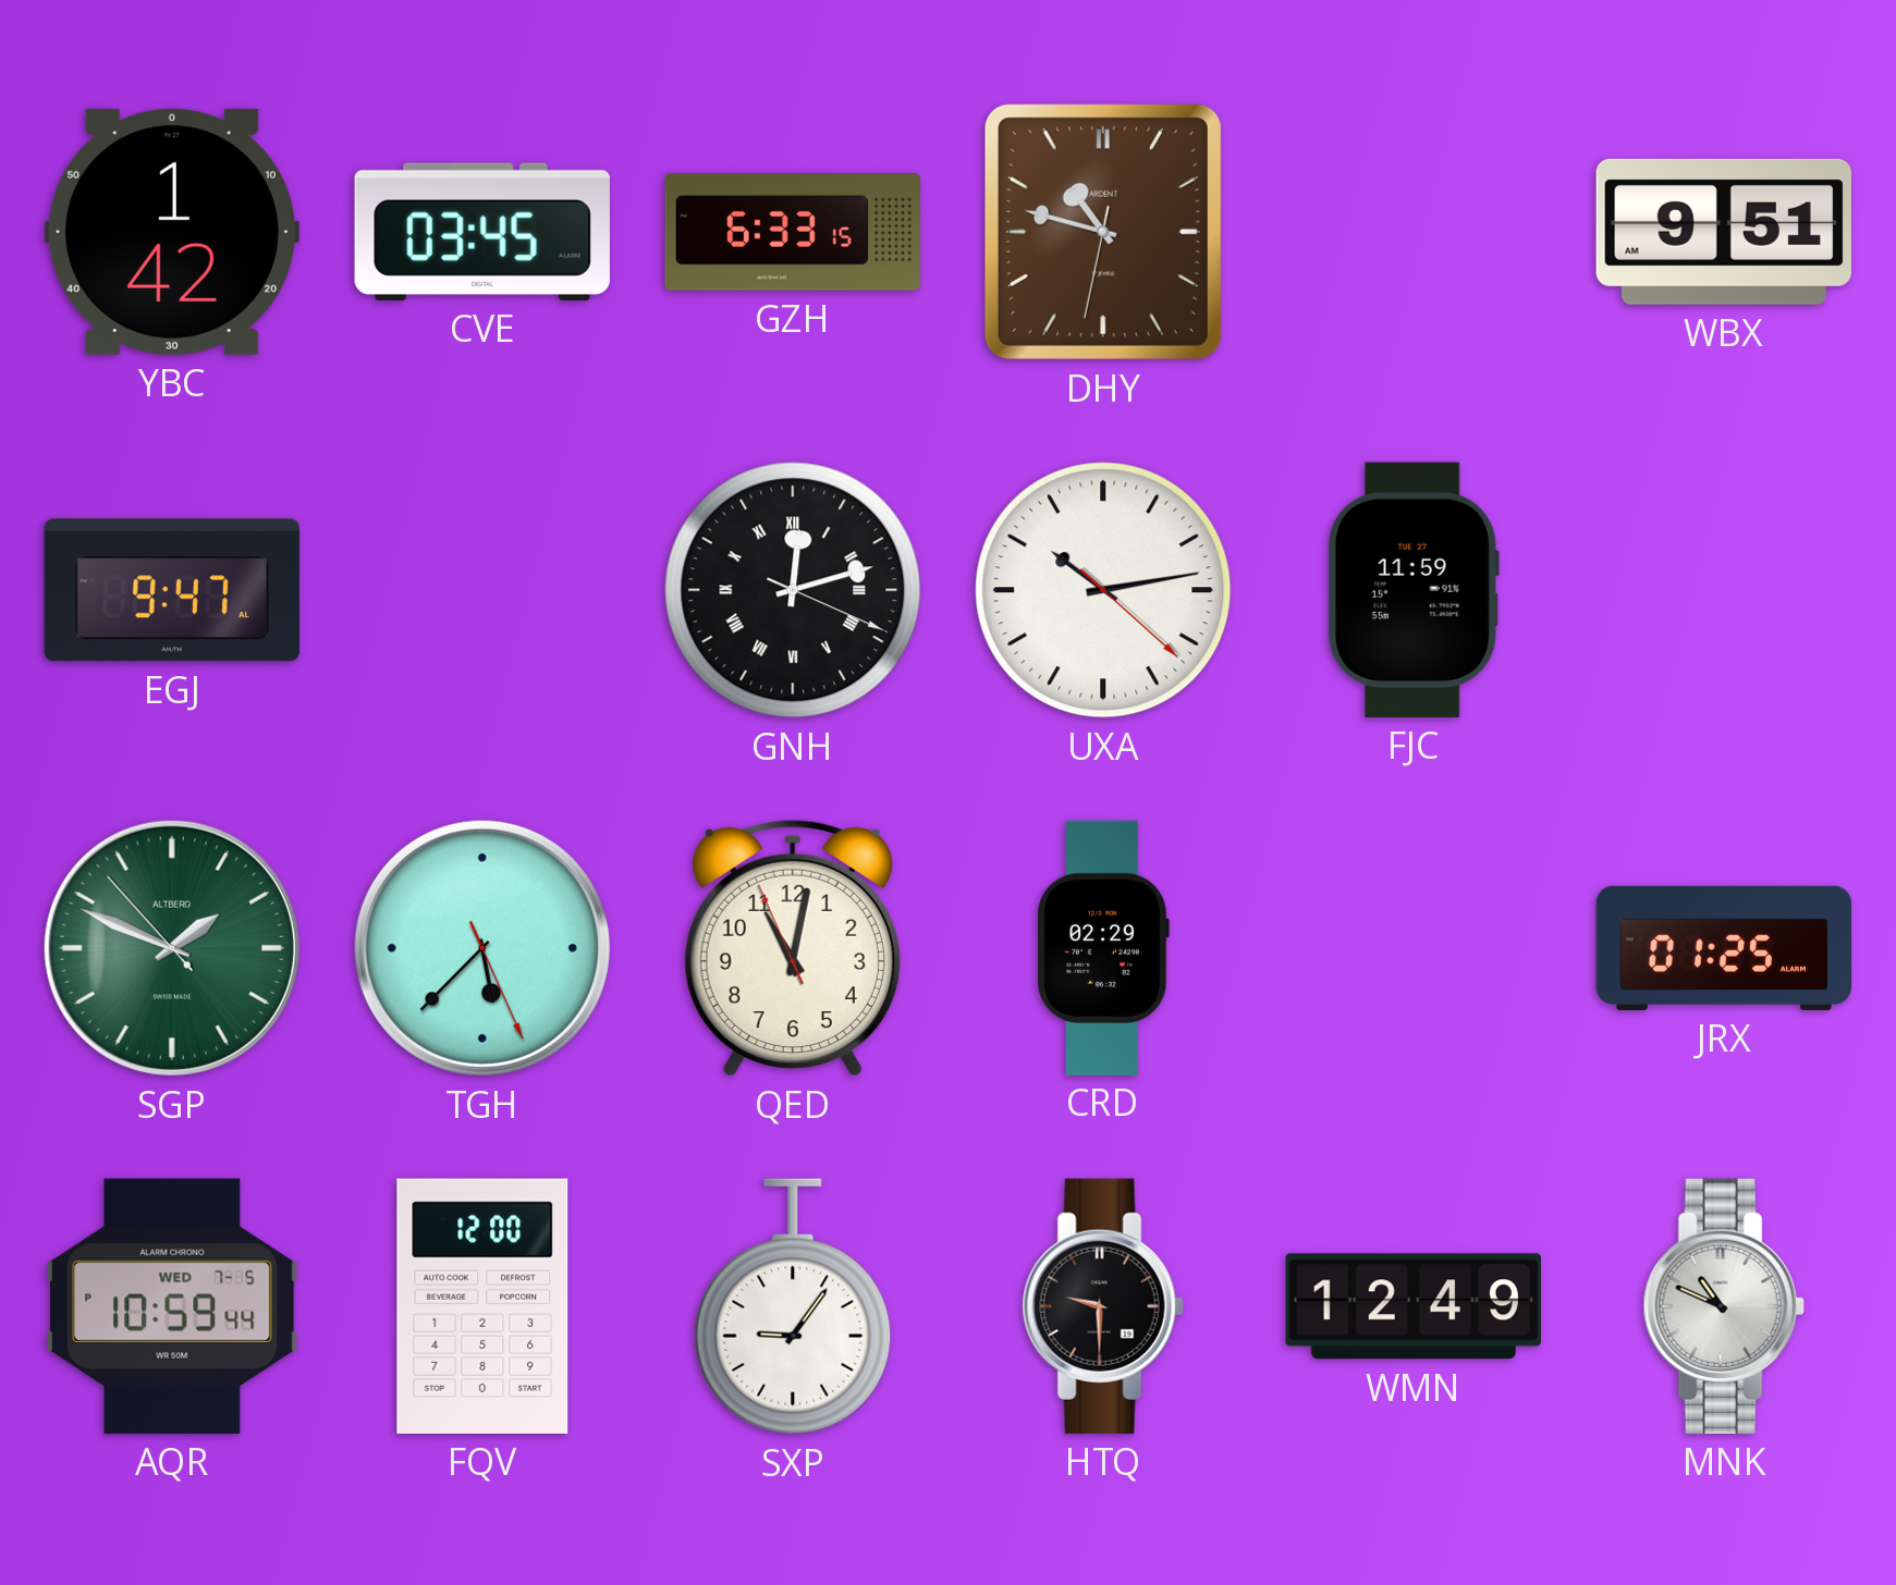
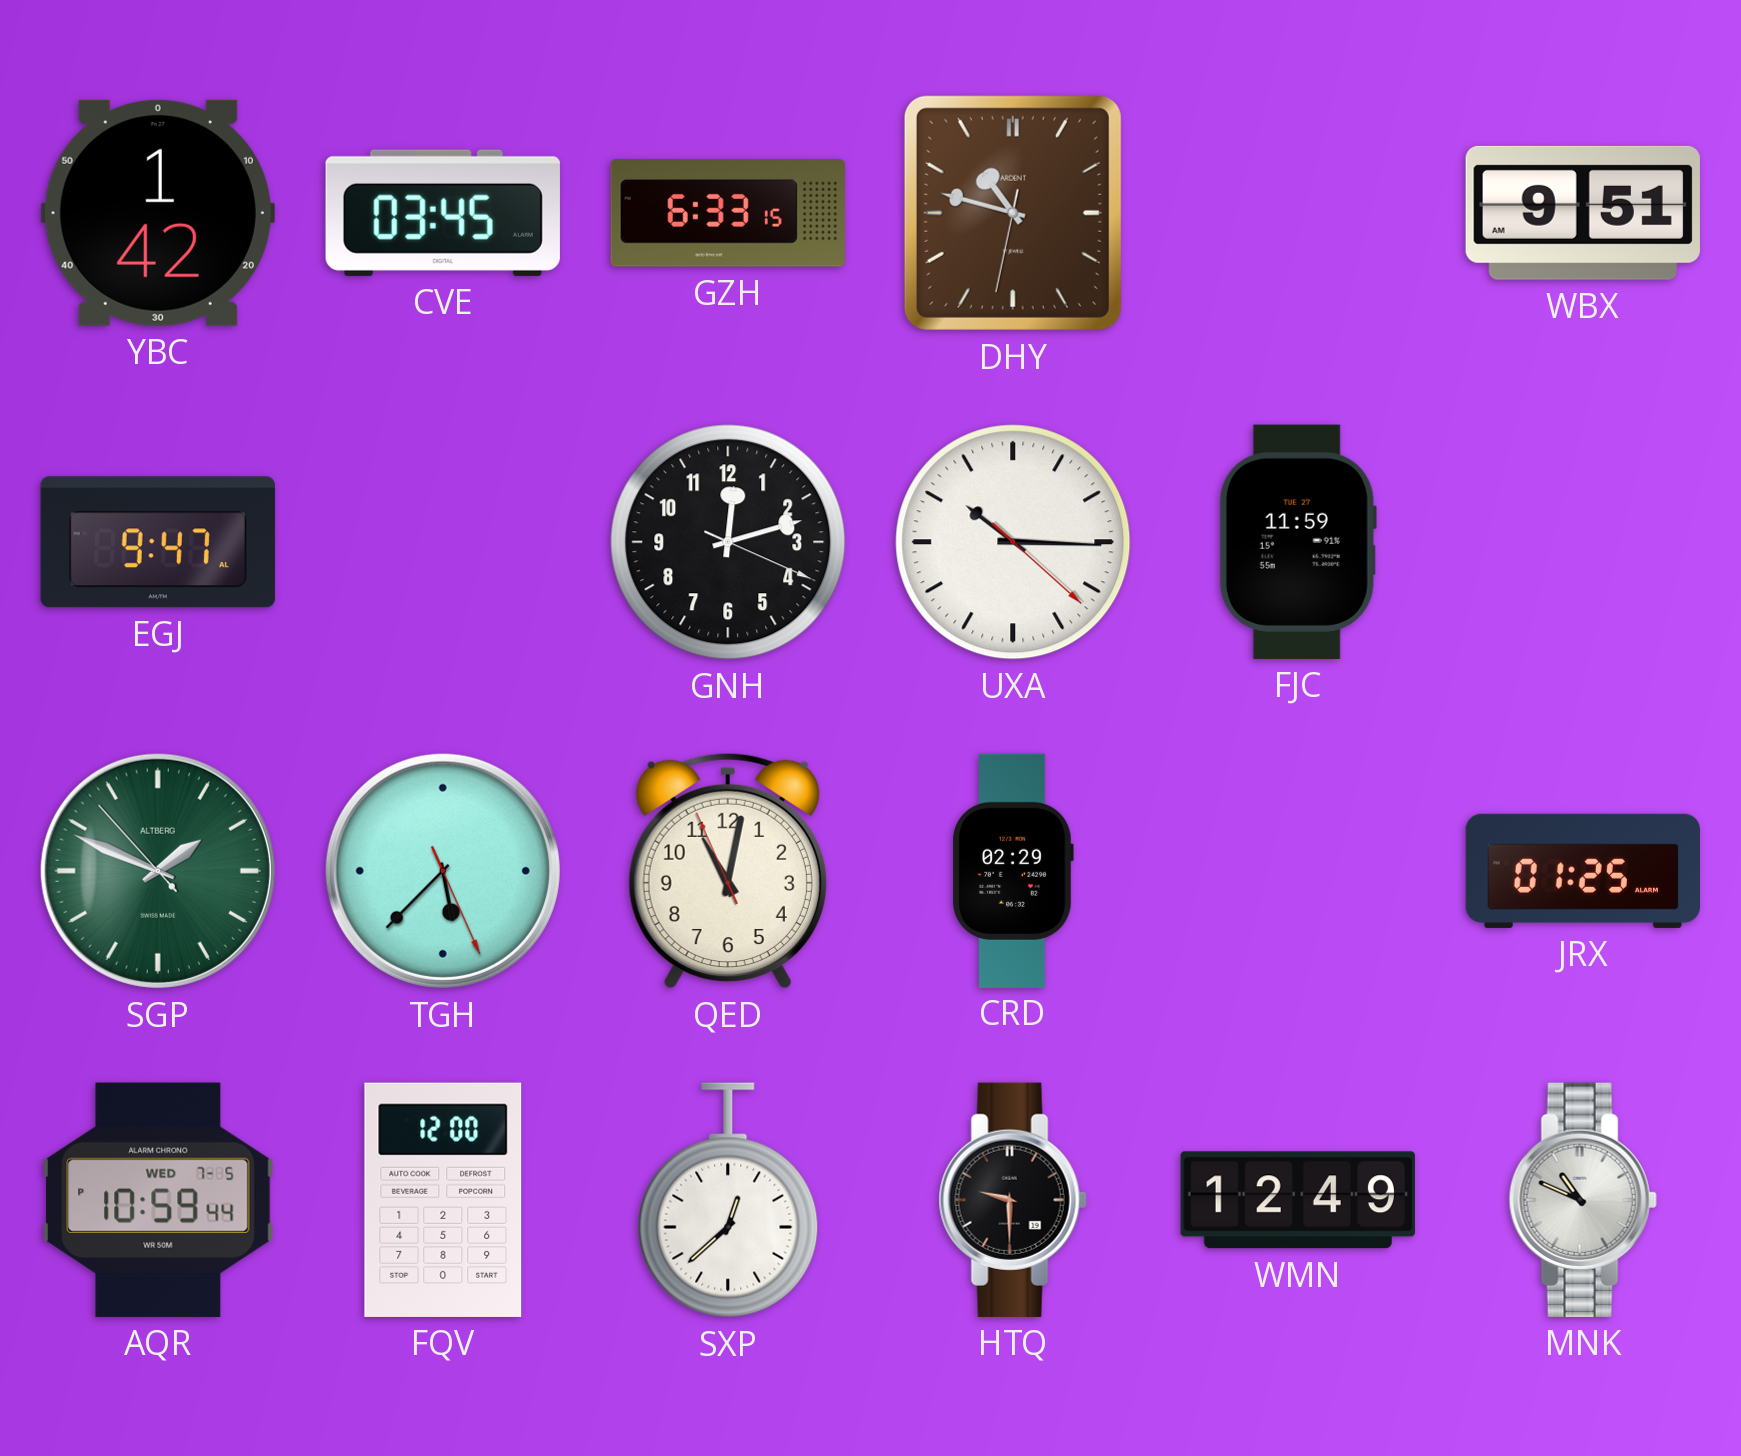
GNH numerals: Roman -> Arabic
UXA: 10:13 -> 10:15
SXP: 9:06 -> 12:38
